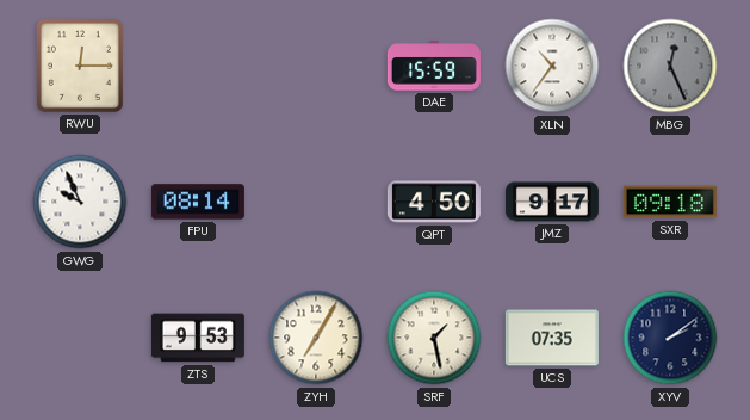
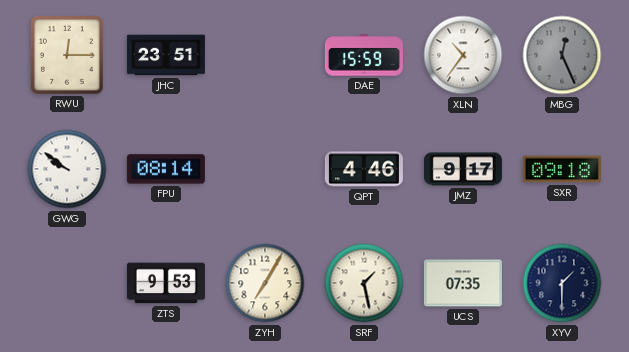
JHC: none -> 23:51
GWG: 9:56 -> 9:51
QPT: 4:50 -> 4:46
XYV: 2:09 -> 1:30
